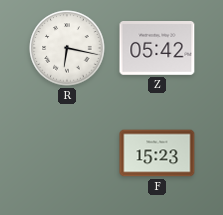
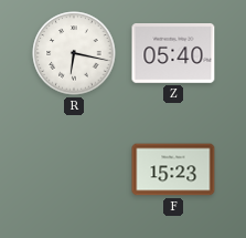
Z: 05:42 -> 05:40
